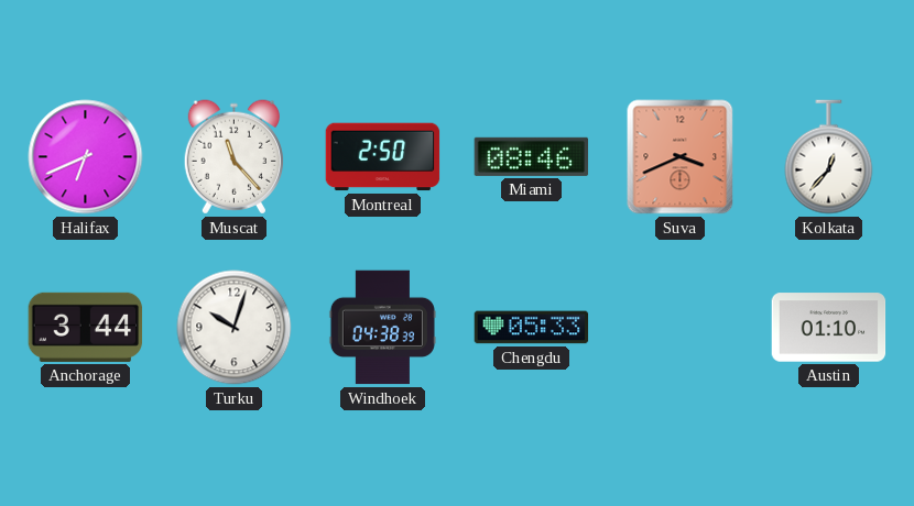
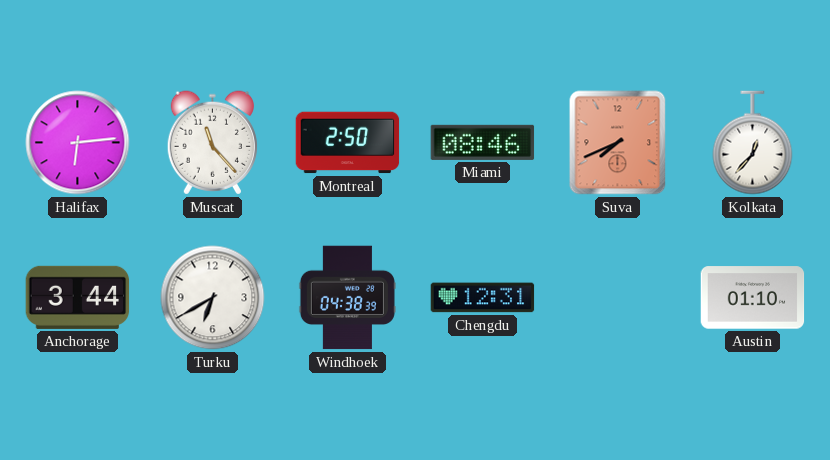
Halifax: 6:41 -> 6:14
Suva: 3:41 -> 7:41
Turku: 10:03 -> 6:40
Chengdu: 05:33 -> 12:31
